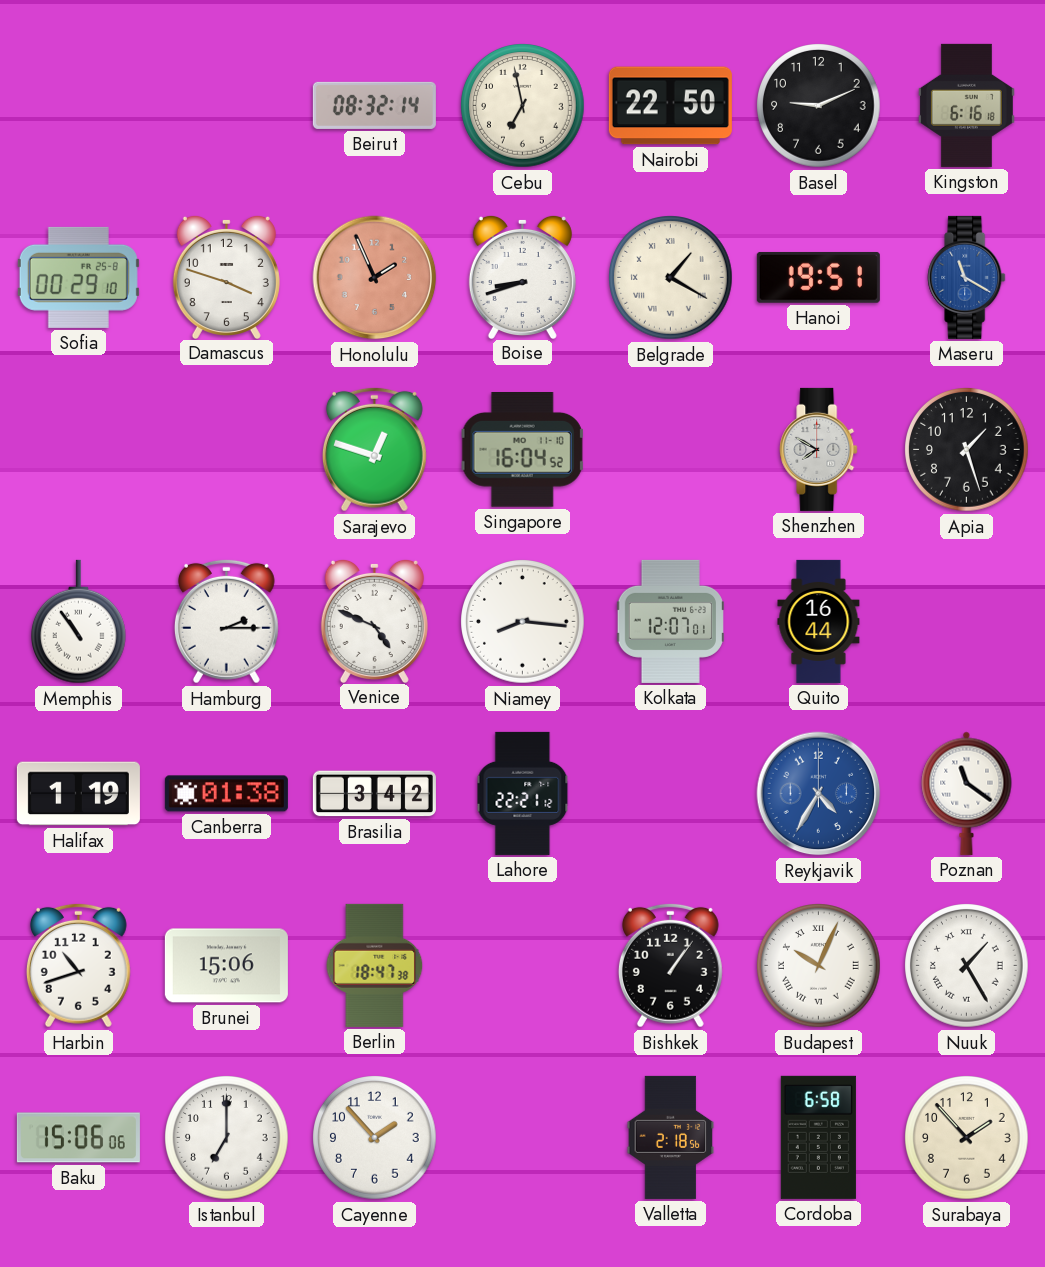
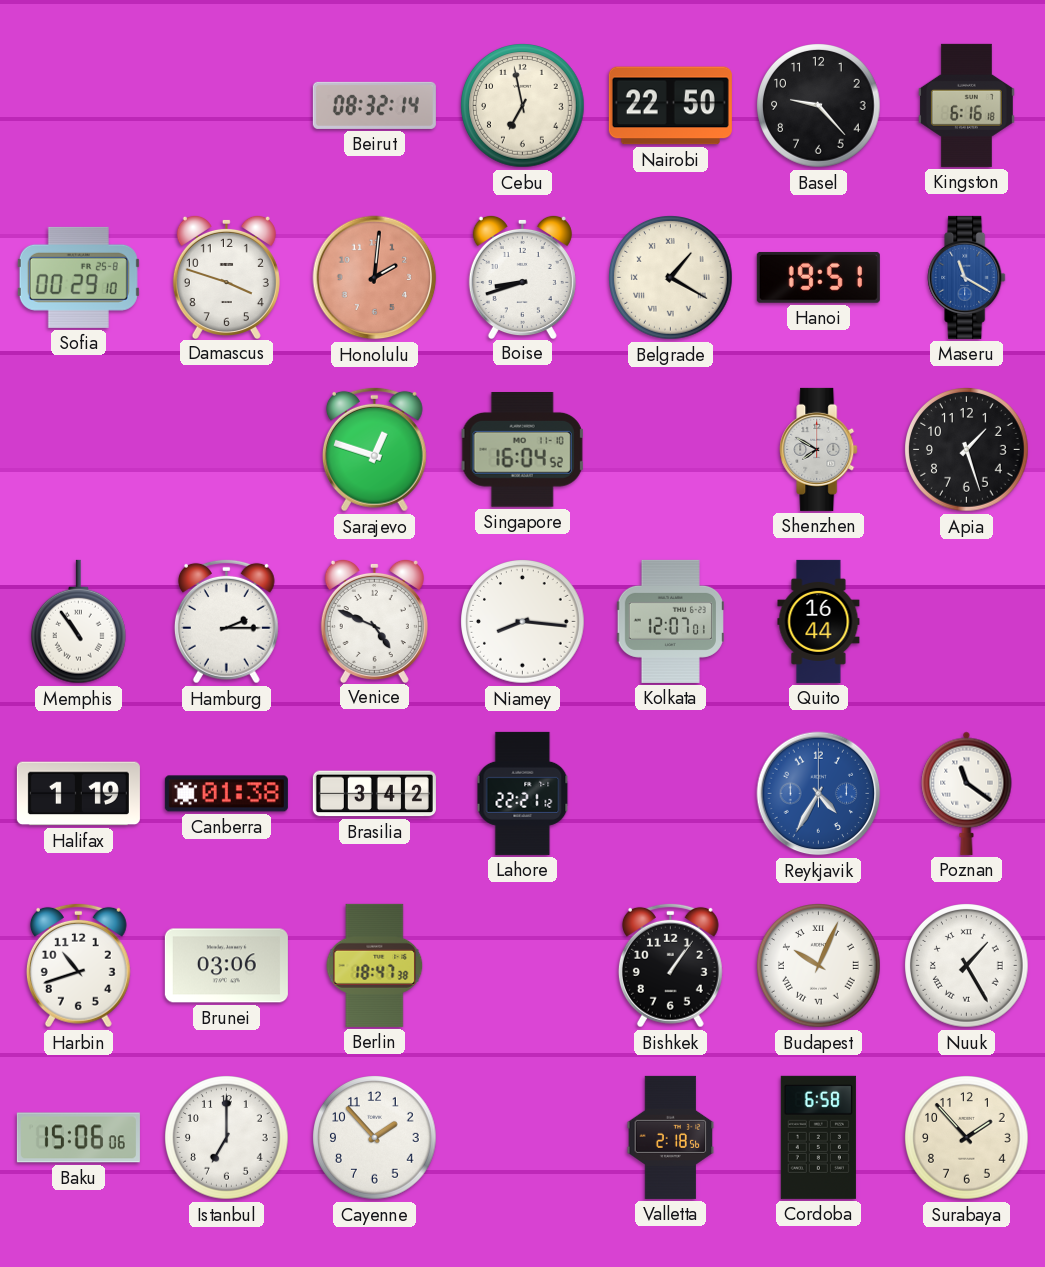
Basel: 9:11 -> 9:23
Honolulu: 1:56 -> 2:01
Brunei: 15:06 -> 03:06
